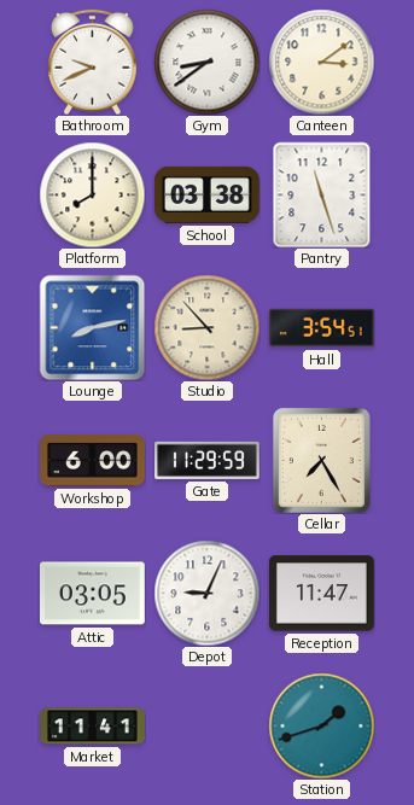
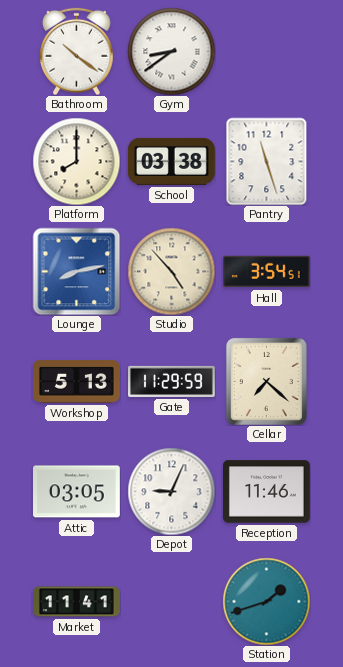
Bathroom: 9:41 -> 10:21
Canteen: 3:09 -> none
Studio: 8:53 -> 4:53
Workshop: 6:00 -> 5:13
Cellar: 7:25 -> 7:22
Reception: 11:47 -> 11:46
